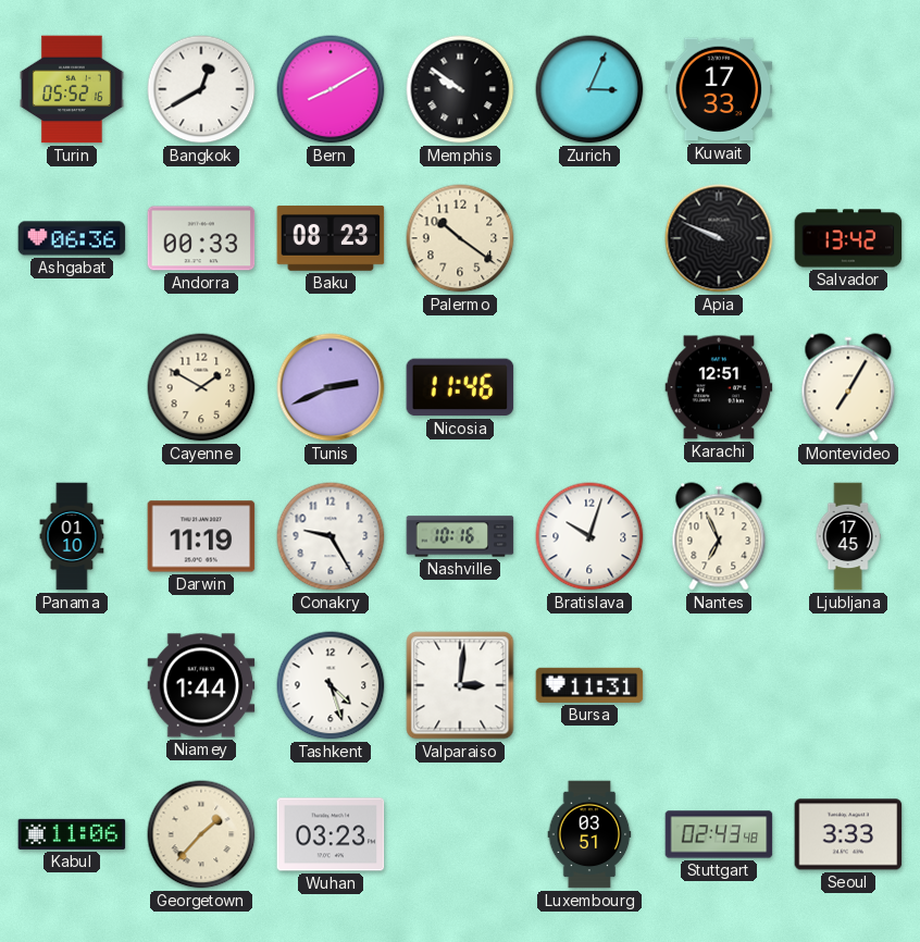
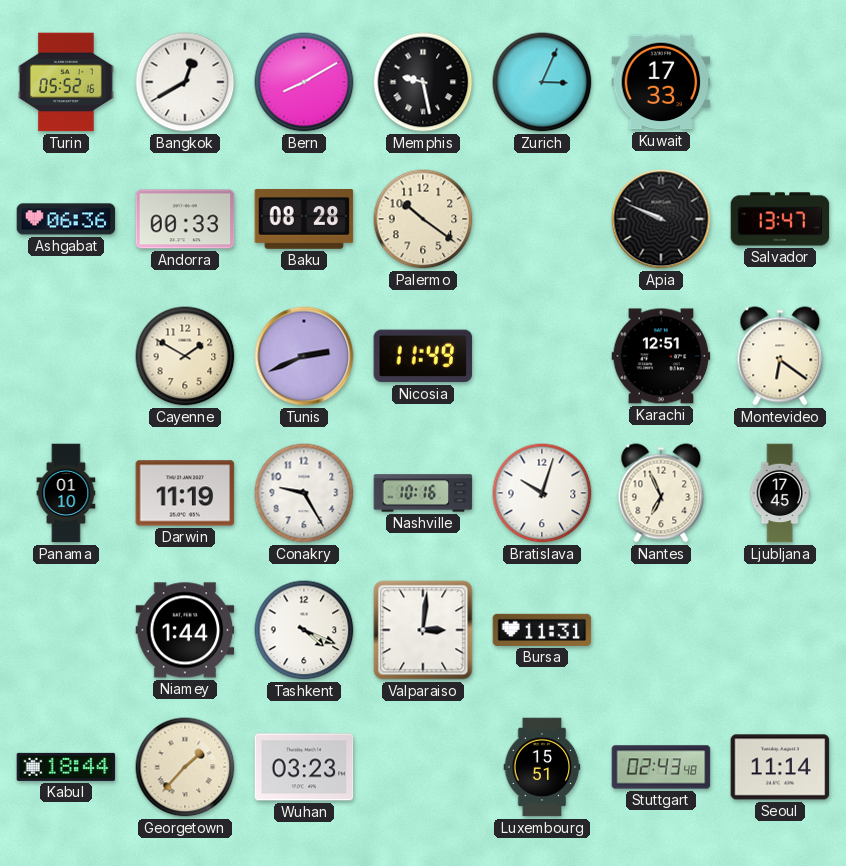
Memphis: 9:51 -> 9:28
Baku: 08:23 -> 08:28
Salvador: 13:42 -> 13:47
Nicosia: 11:46 -> 11:49
Montevideo: 7:05 -> 6:21
Tashkent: 4:27 -> 4:19
Kabul: 11:06 -> 18:44
Luxembourg: 03:51 -> 15:51
Seoul: 3:33 -> 11:14
